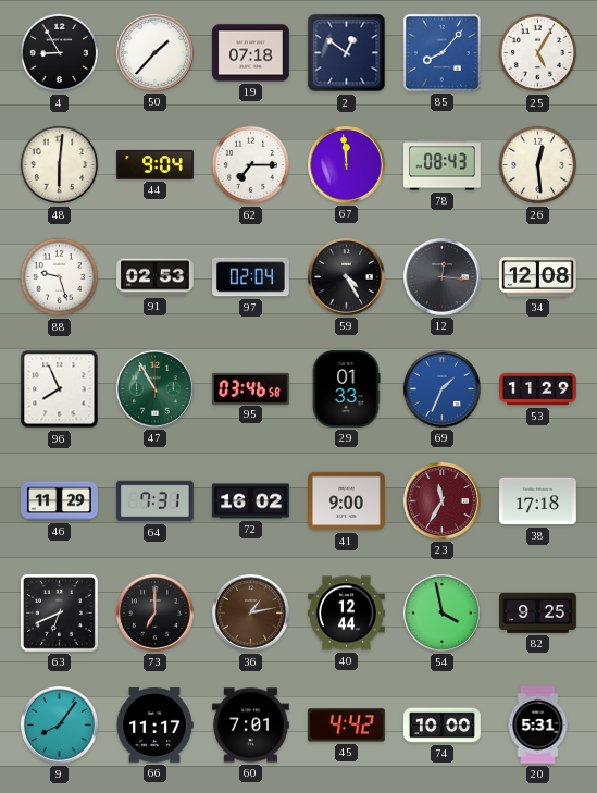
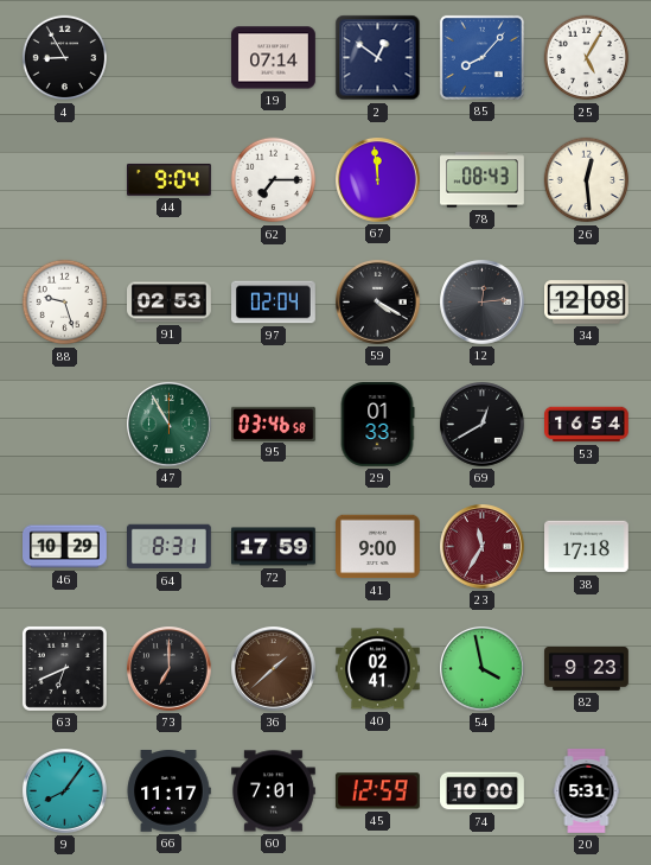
50: 1:37 -> none
19: 07:18 -> 07:14
48: 6:01 -> none
59: 4:25 -> 4:20
12: 12:16 -> 12:14
96: 7:56 -> none
69: 1:34 -> 12:40
69 dial: blue -> black
53: 11:29 -> 16:54
46: 11:29 -> 10:29
64: 7:31 -> 8:31
72: 16:02 -> 17:59
36: 1:13 -> 1:38
40: 12:44 -> 02:41
82: 9:25 -> 9:23
45: 4:42 -> 12:59
